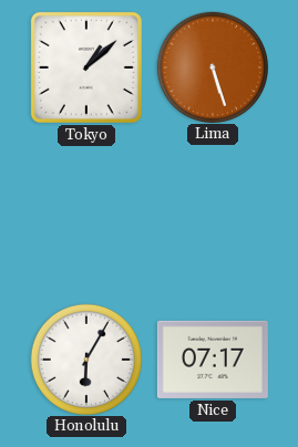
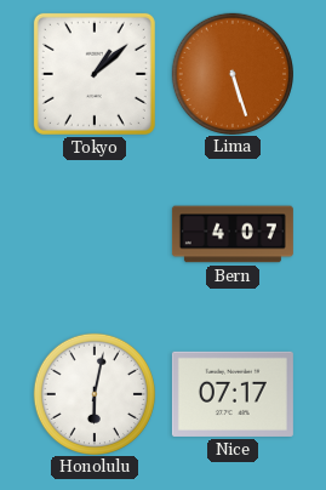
Bern: none -> 4:07
Honolulu: 6:05 -> 6:02
